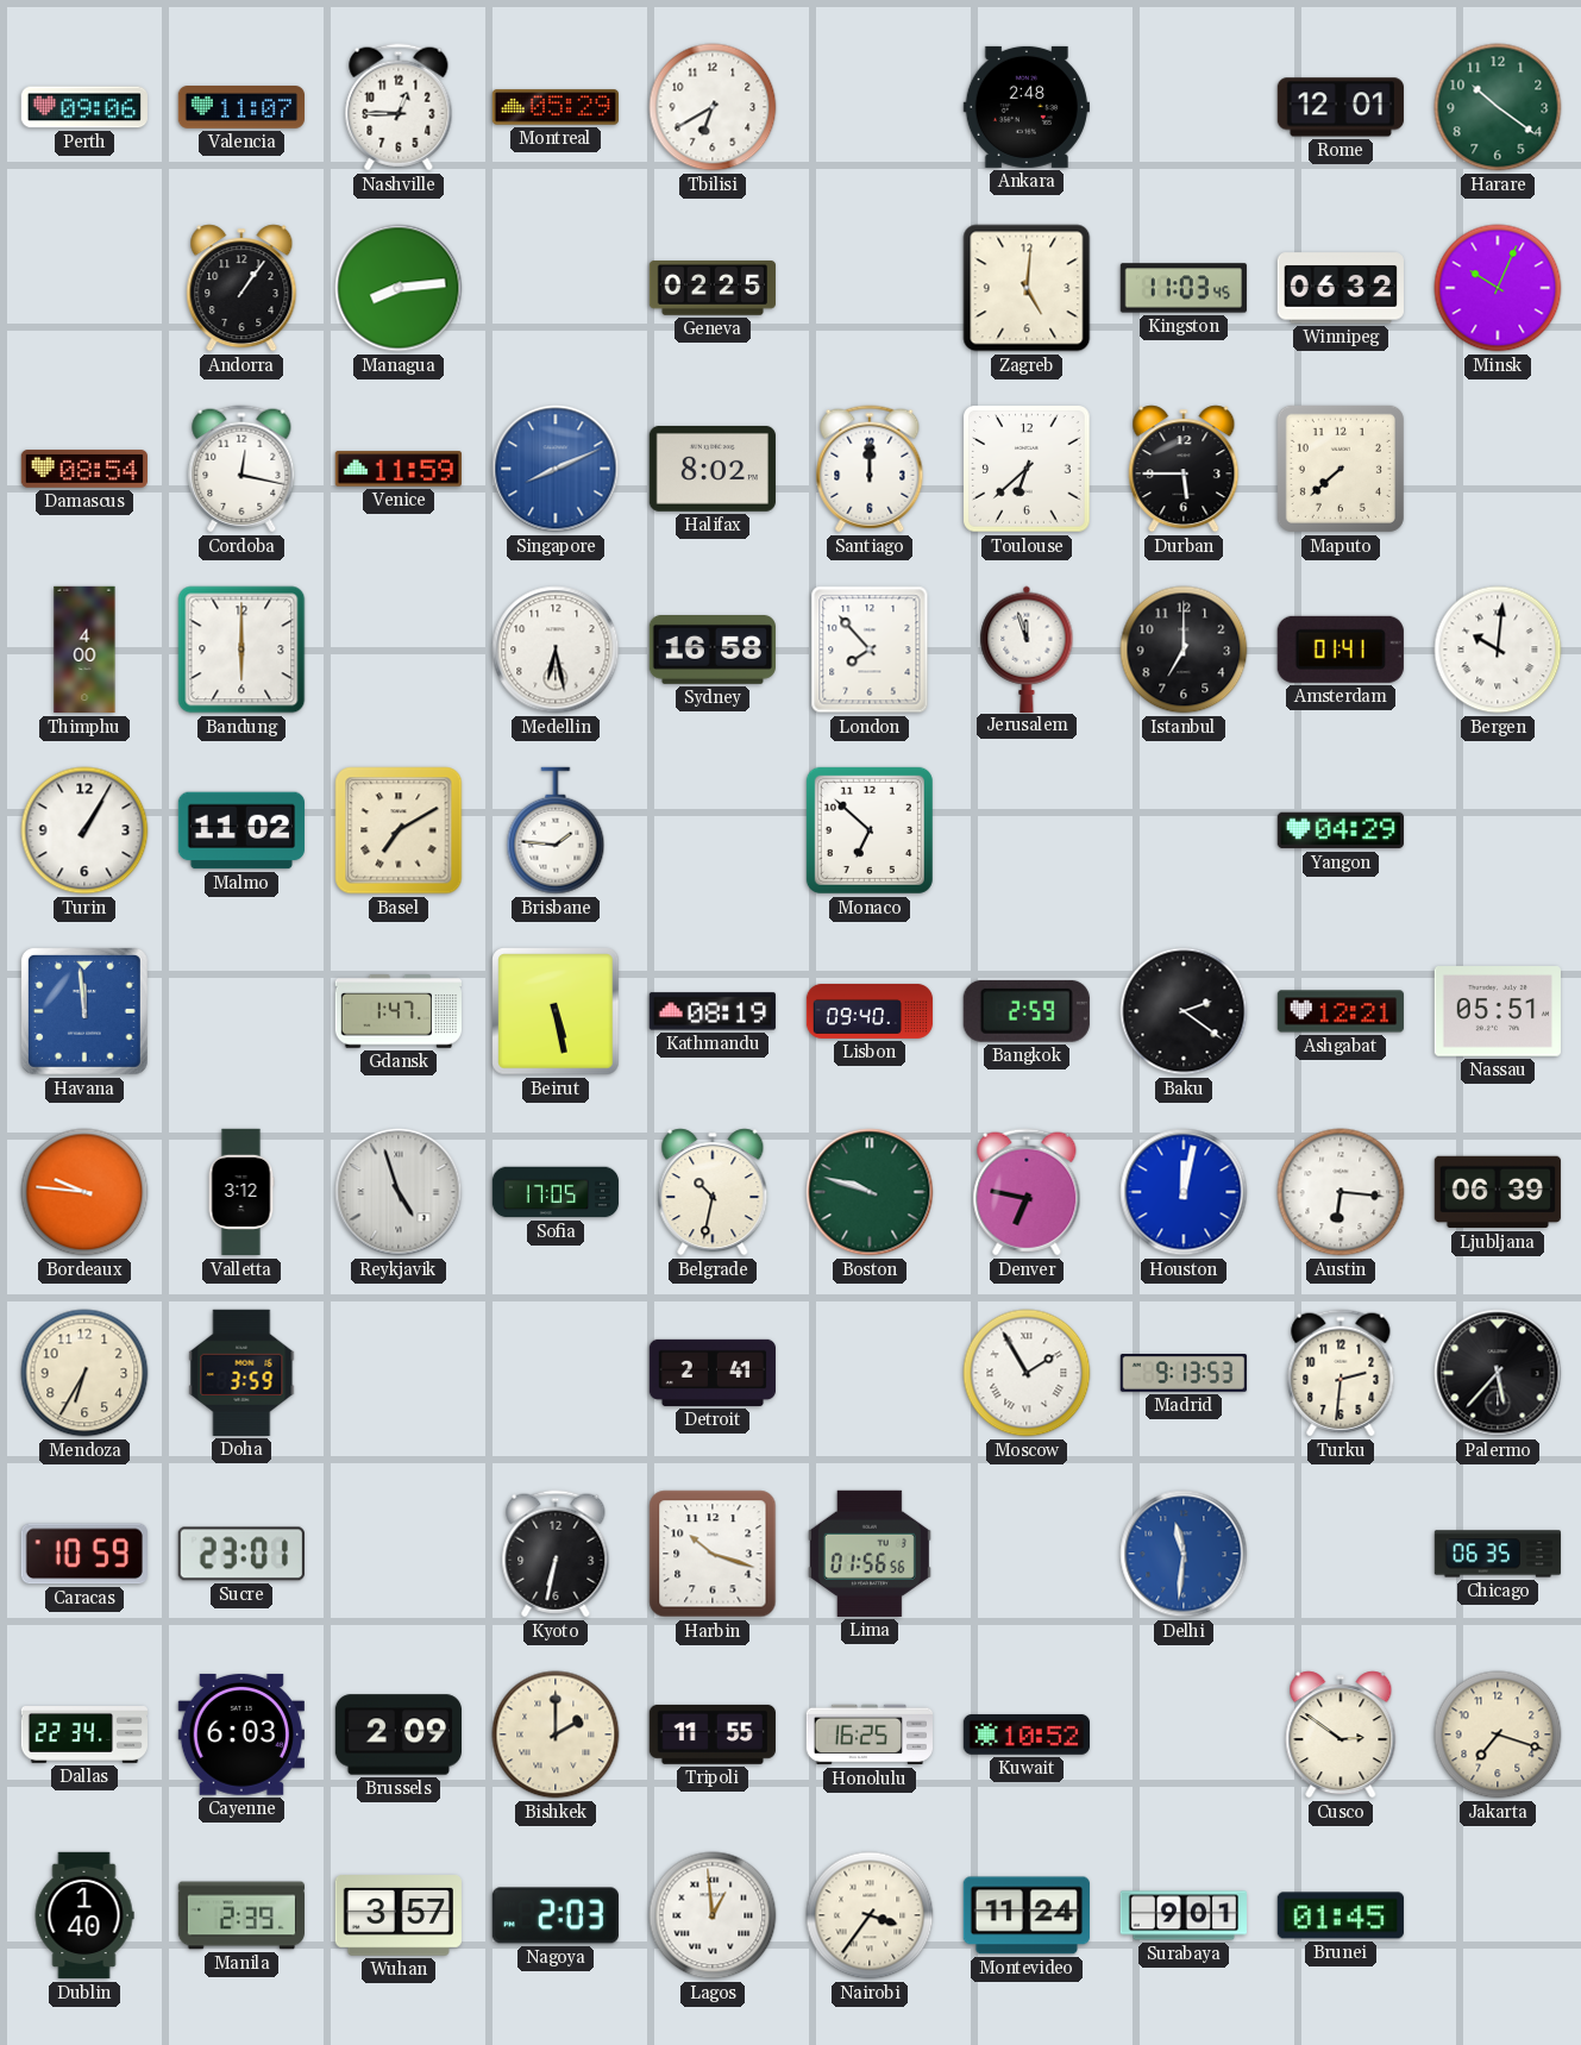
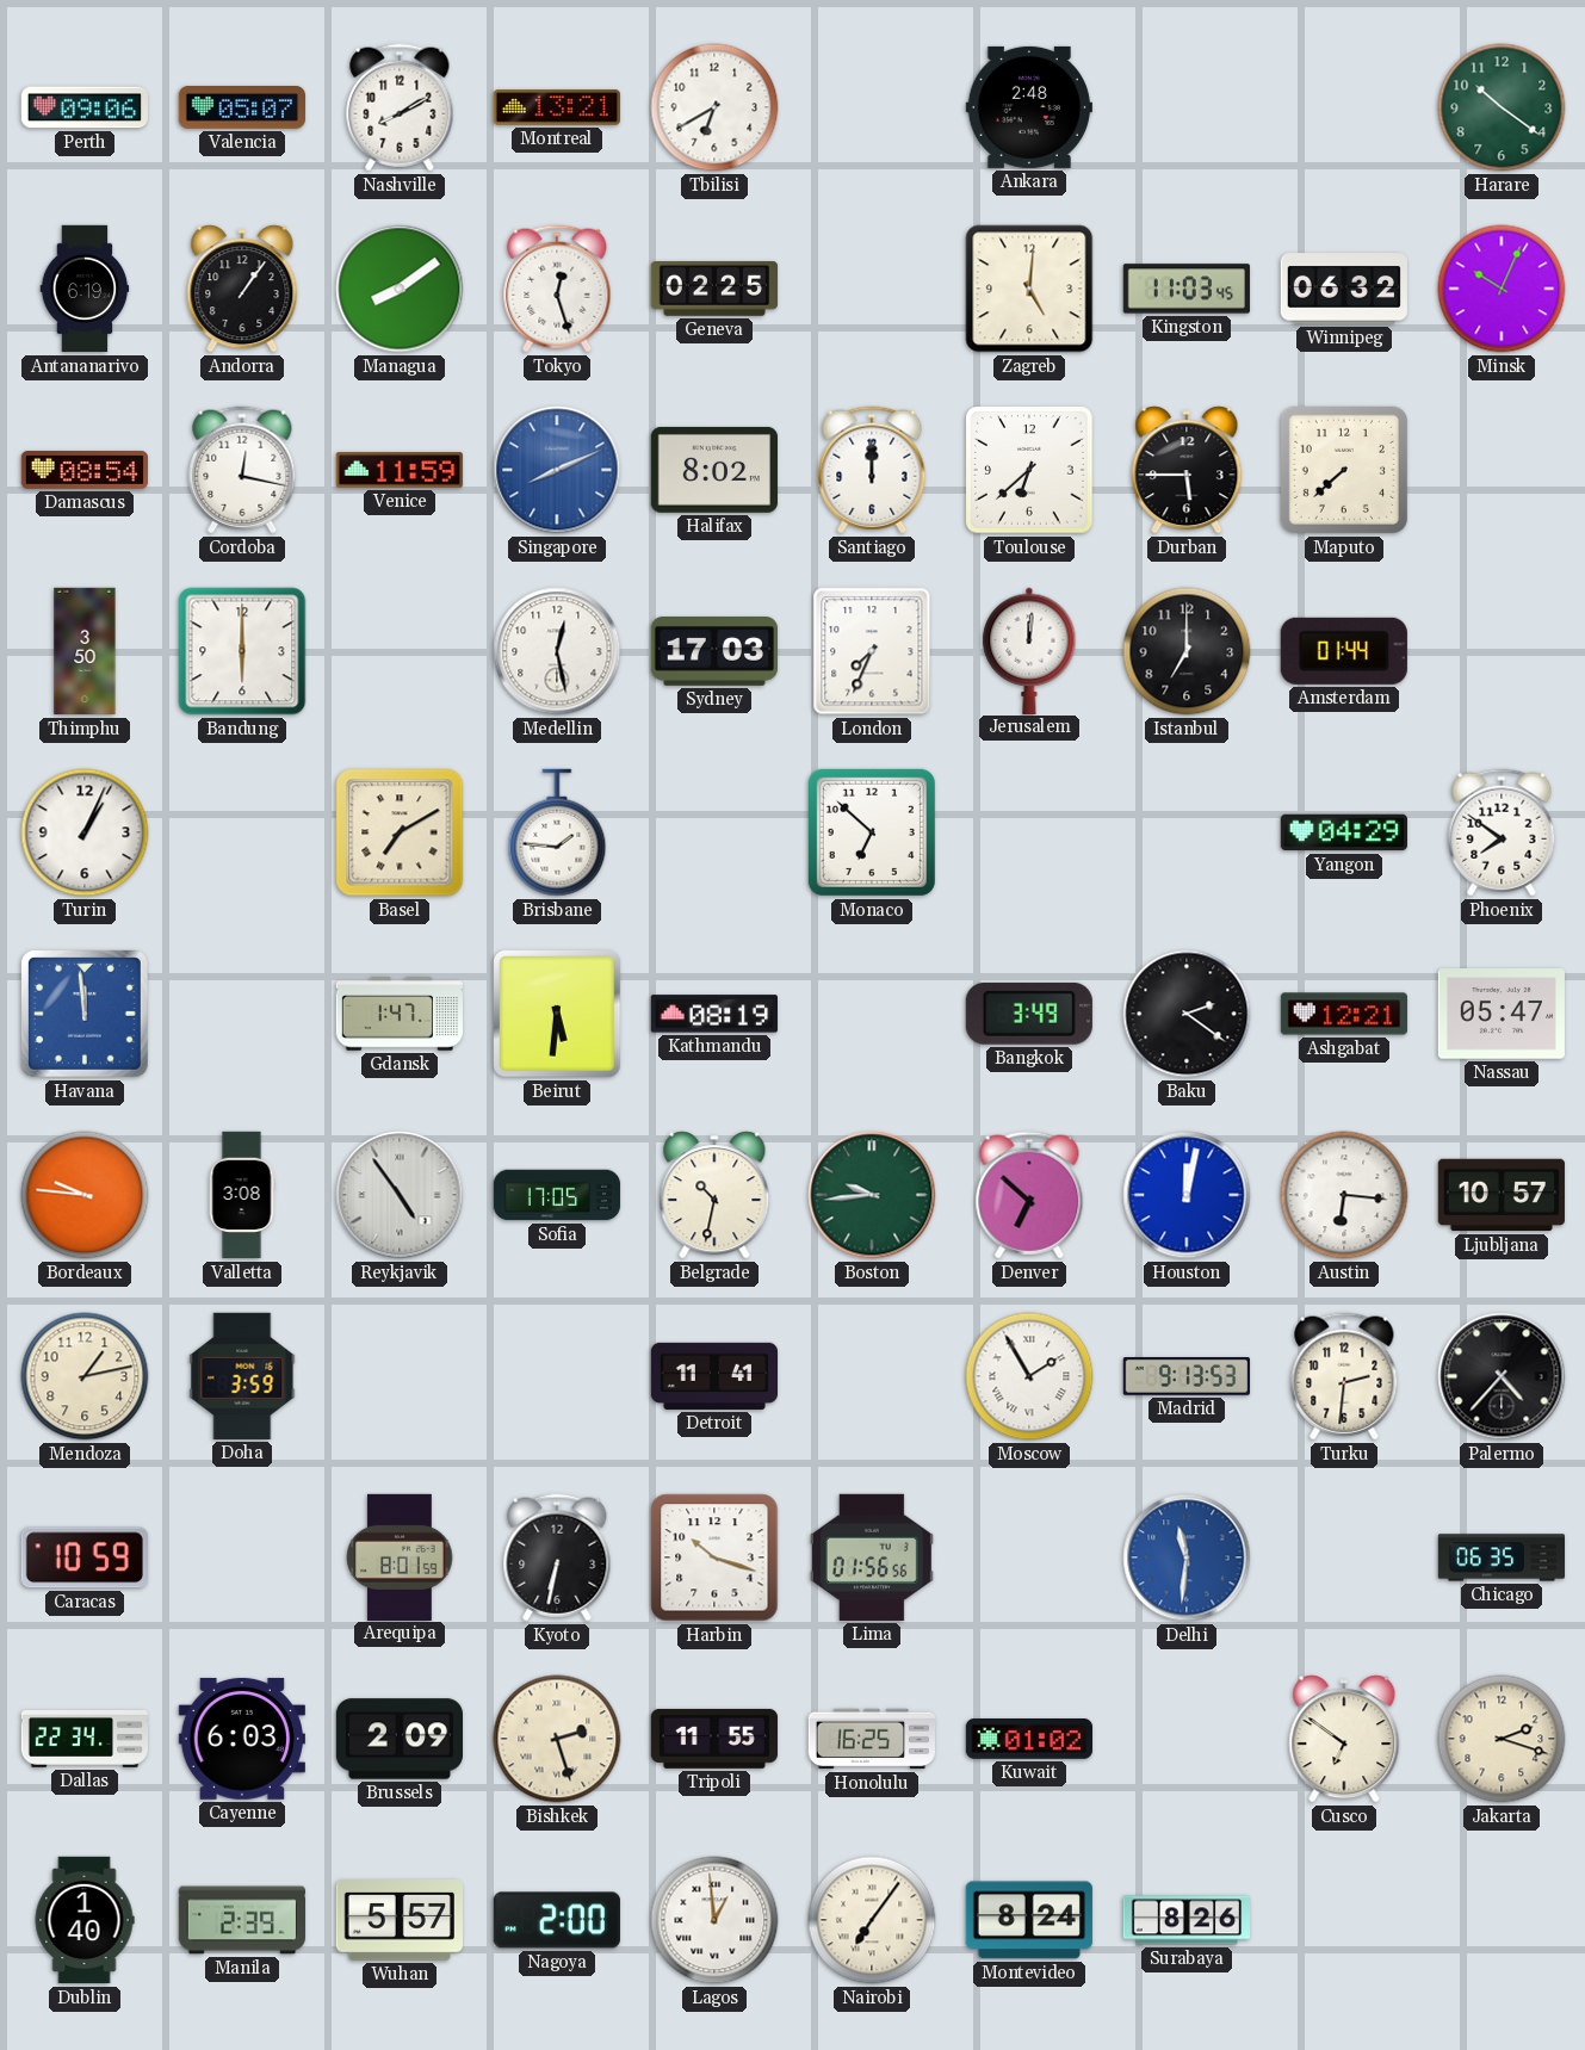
Valencia: 11:07 -> 05:07
Nashville: 12:45 -> 8:10
Montreal: 05:29 -> 13:21
Rome: 12:01 -> none
Antananarivo: none -> 6:19
Managua: 8:14 -> 8:09
Tokyo: none -> 12:27
Thimphu: 4:00 -> 3:50
Medellin: 6:28 -> 12:28
Sydney: 16:58 -> 17:03
London: 7:53 -> 7:34
Jerusalem: 11:57 -> 12:01
Amsterdam: 01:41 -> 01:44
Bergen: 10:01 -> none
Turin: 1:05 -> 1:04
Malmo: 11:02 -> none
Phoenix: none -> 7:51
Beirut: 5:28 -> 5:31
Lisbon: 09:40 -> none
Bangkok: 2:59 -> 3:49
Nassau: 05:51 -> 05:47
Valletta: 3:12 -> 3:08
Reykjavik: 4:57 -> 4:54
Boston: 9:48 -> 9:44
Denver: 6:47 -> 6:52
Ljubljana: 06:39 -> 10:57
Mendoza: 6:35 -> 1:13
Detroit: 2:41 -> 11:41
Palermo: 5:37 -> 4:37
Sucre: 23:01 -> none
Arequipa: none -> 8:01
Bishkek: 2:00 -> 2:27
Kuwait: 10:52 -> 01:02
Cusco: 2:51 -> 6:51
Jakarta: 7:18 -> 2:18
Wuhan: 3:57 -> 5:57
Nagoya: 2:03 -> 2:00
Nairobi: 3:36 -> 7:06
Montevideo: 11:24 -> 8:24
Surabaya: 9:01 -> 8:26
Brunei: 01:45 -> none
